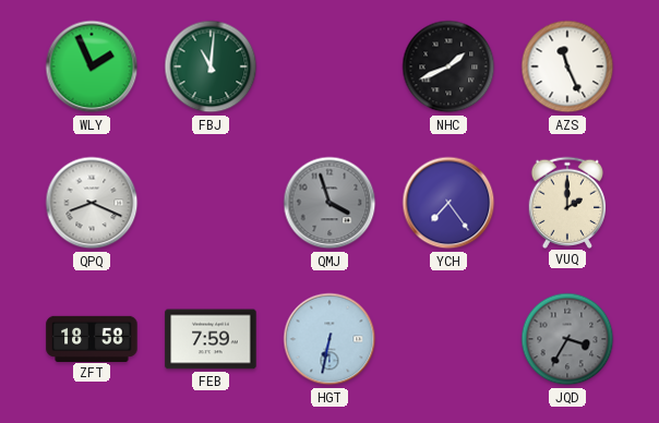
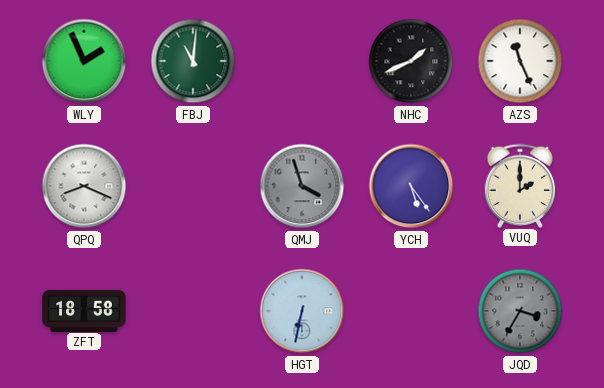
YCH: 7:24 -> 5:24
FEB: 7:59 -> none
